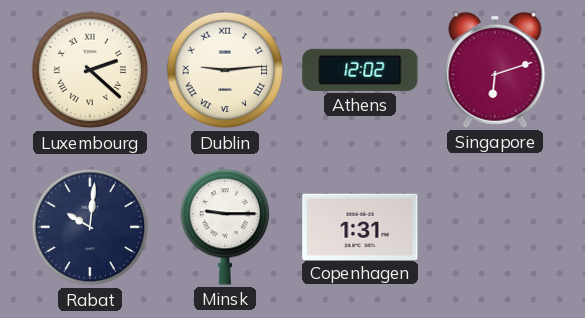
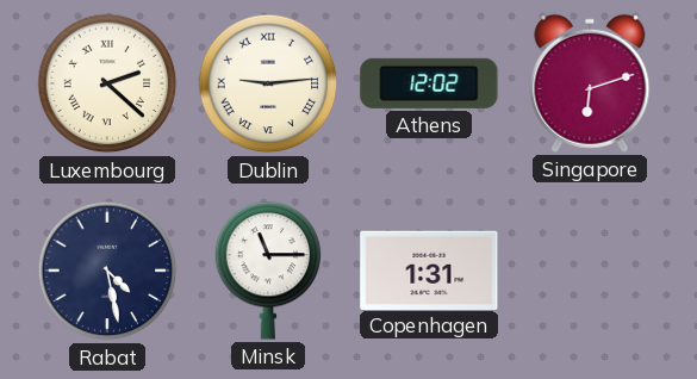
Rabat: 10:01 -> 4:28
Minsk: 9:15 -> 11:15
